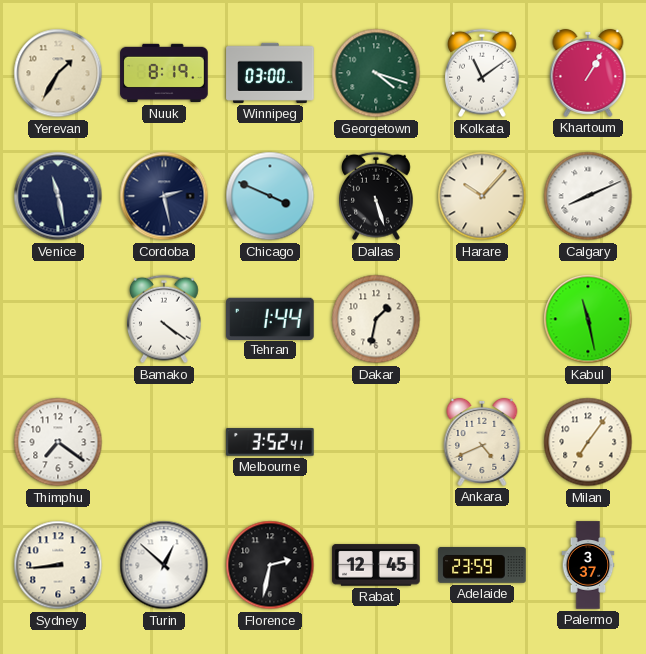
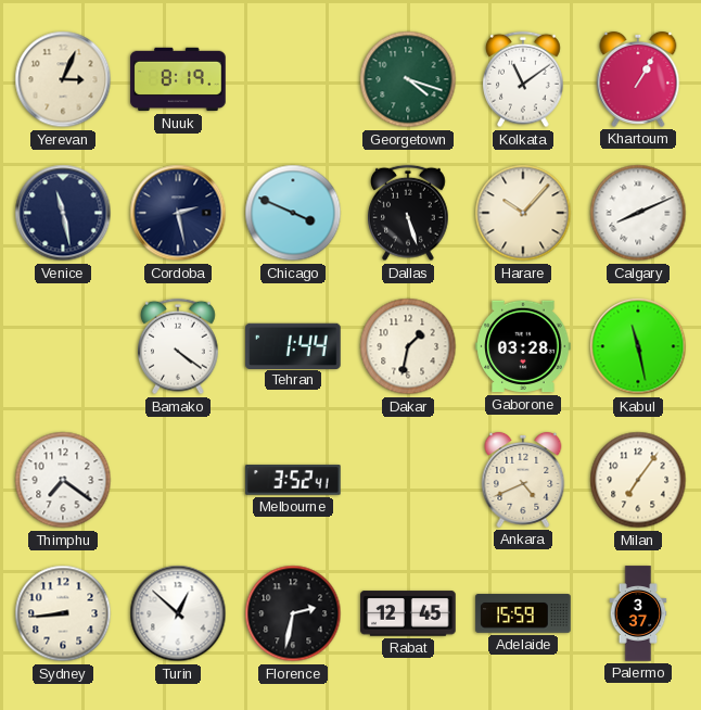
Yerevan: 1:35 -> 3:04
Winnipeg: 03:00 -> none
Gaborone: none -> 03:28
Adelaide: 23:59 -> 15:59
